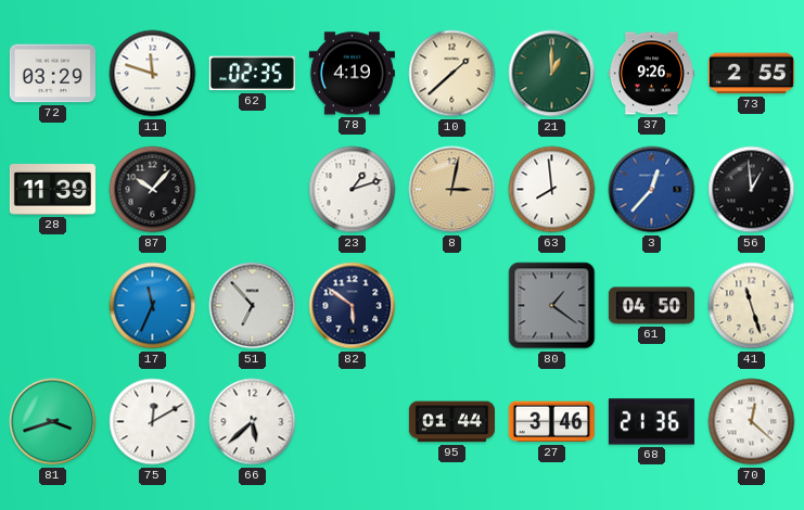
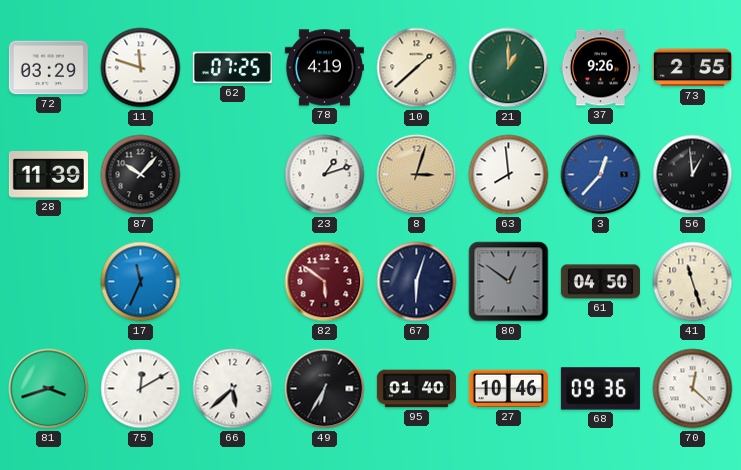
62: 02:35 -> 07:25
8: 3:02 -> 3:03
51: 6:53 -> none
82 dial: navy -> burgundy
67: none -> 6:03
80: 1:21 -> 12:51
49: none -> 6:35
95: 01:44 -> 01:40
27: 3:46 -> 10:46
68: 21:36 -> 09:36
